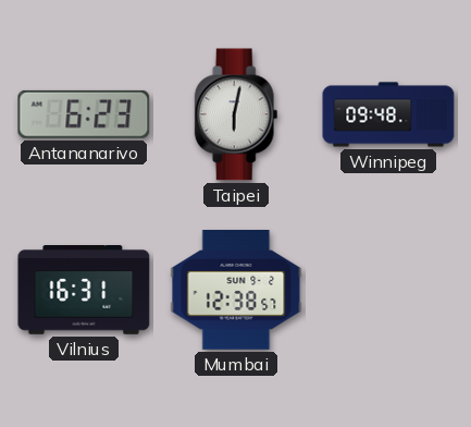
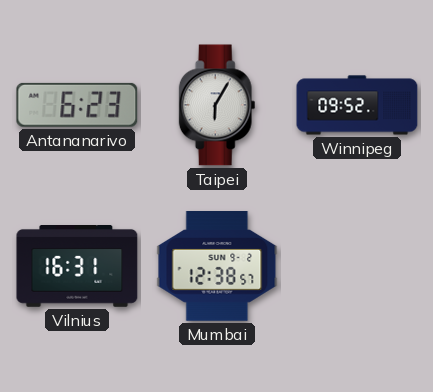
Taipei: 6:02 -> 6:05
Winnipeg: 09:48 -> 09:52
